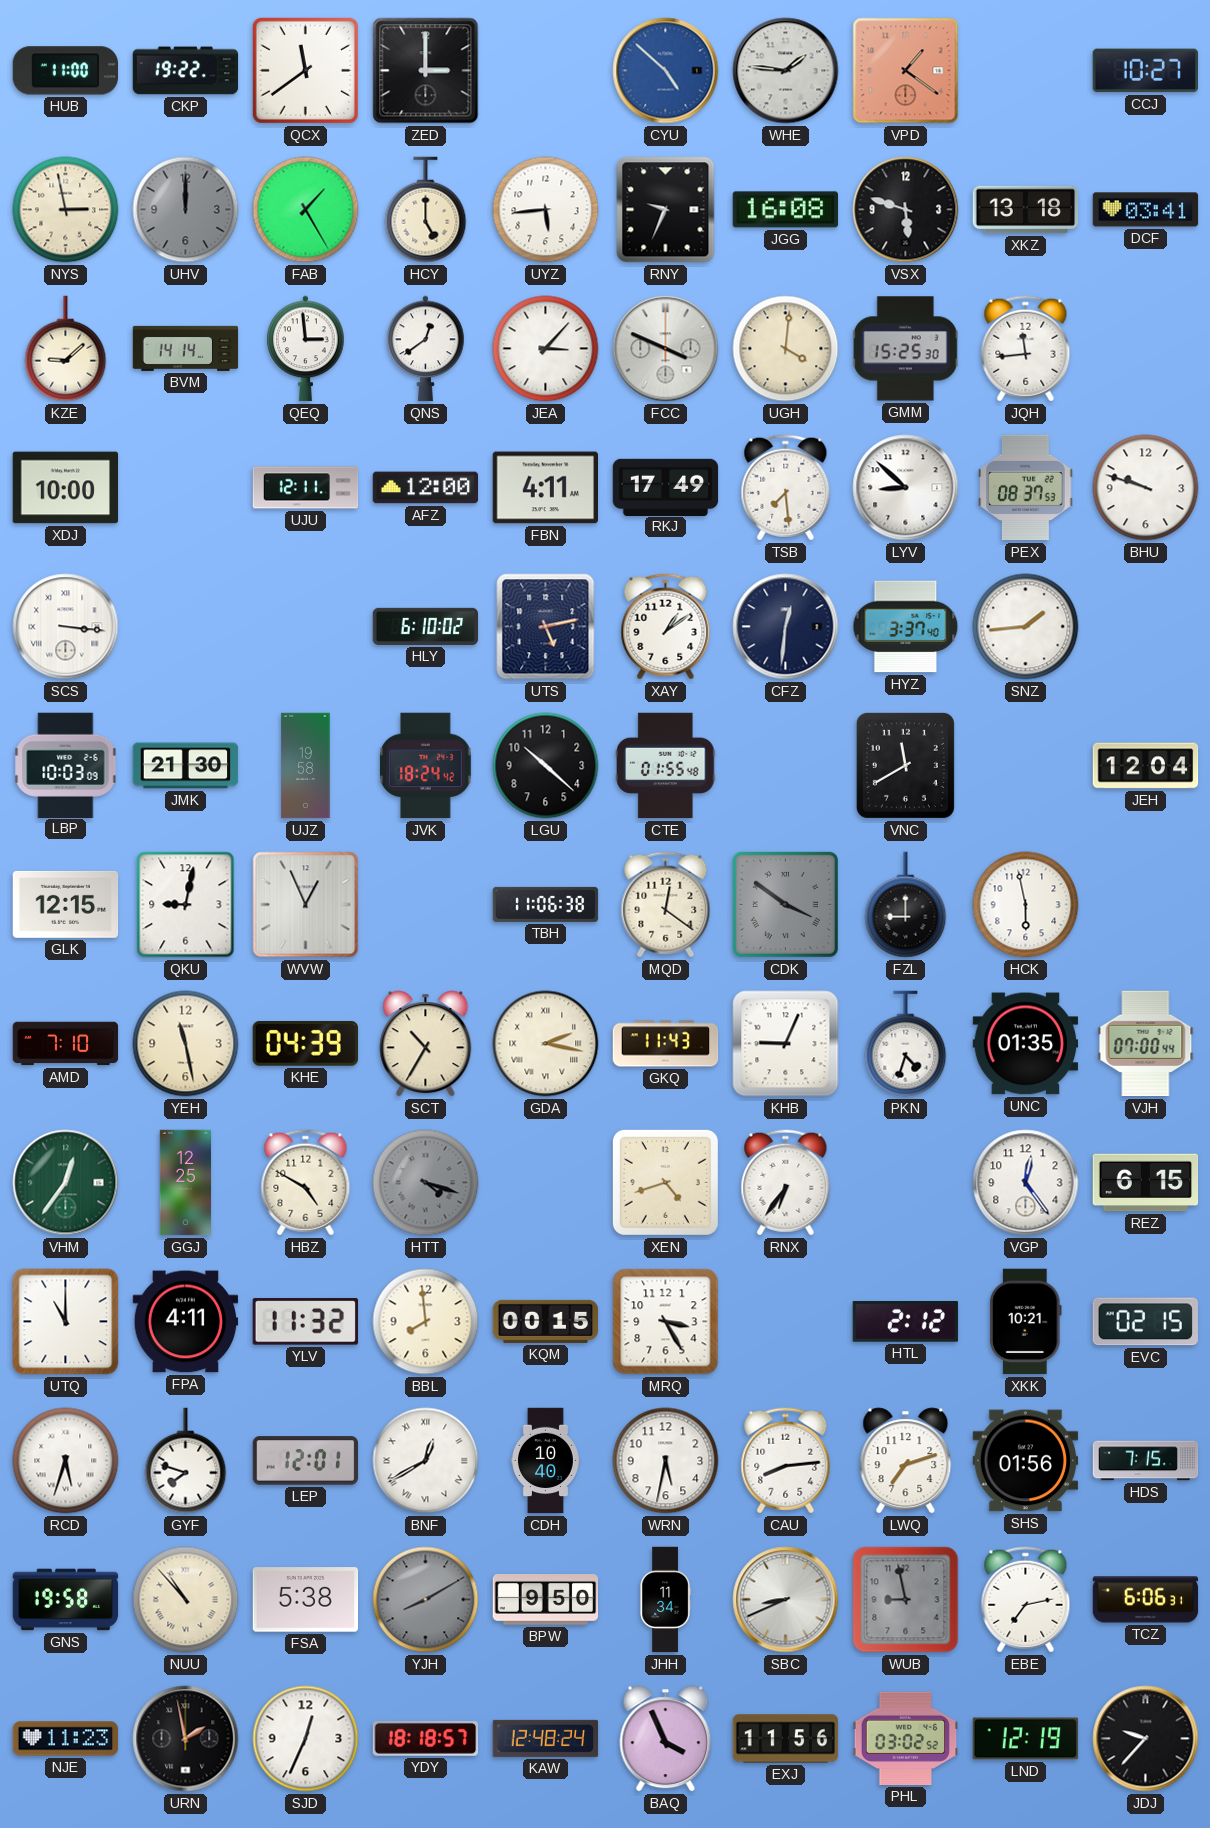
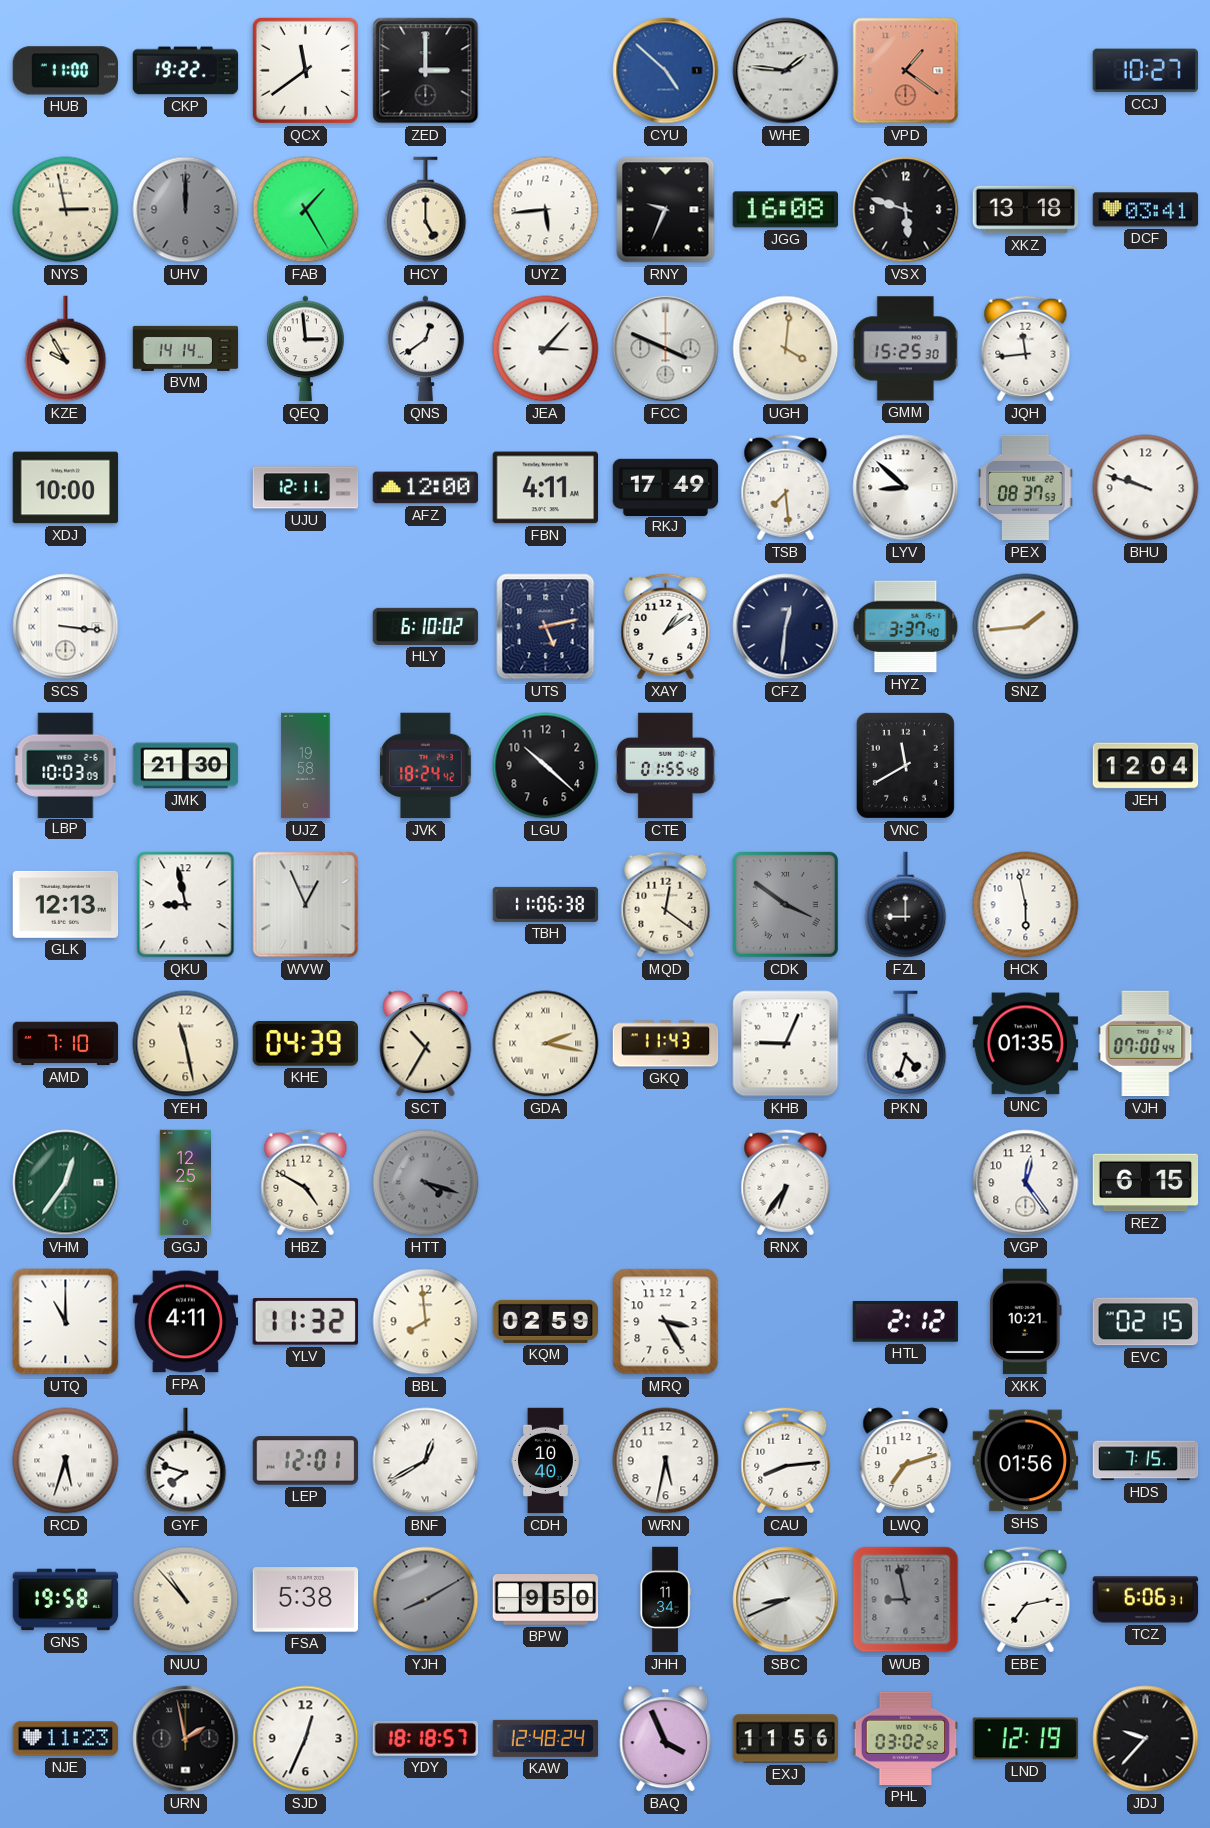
KZE: 9:08 -> 9:55
GLK: 12:15 -> 12:13
QKU: 9:02 -> 8:58
XEN: 4:42 -> none
KQM: 00:15 -> 02:59
